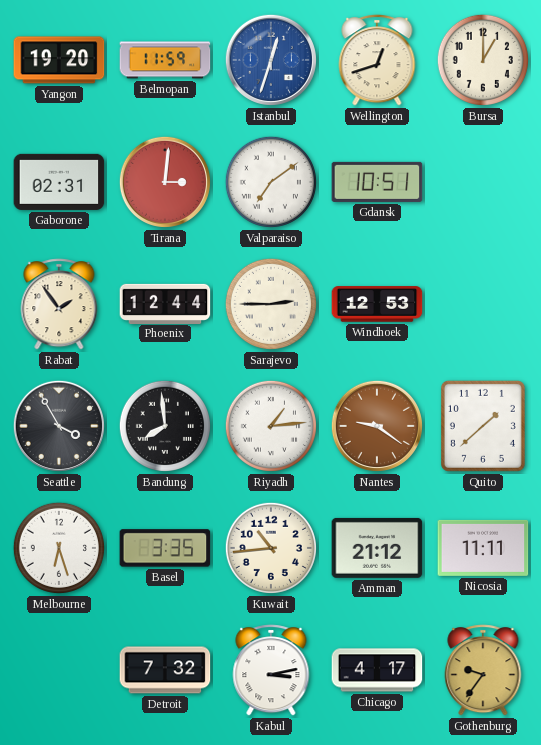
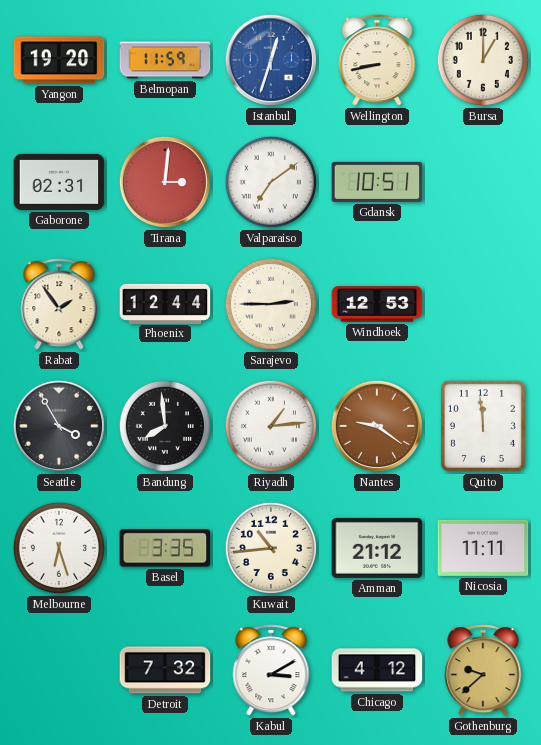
Wellington: 12:42 -> 8:43
Quito: 1:38 -> 11:59
Kabul: 3:13 -> 3:10
Chicago: 4:17 -> 4:12
Gothenburg: 9:36 -> 9:38
